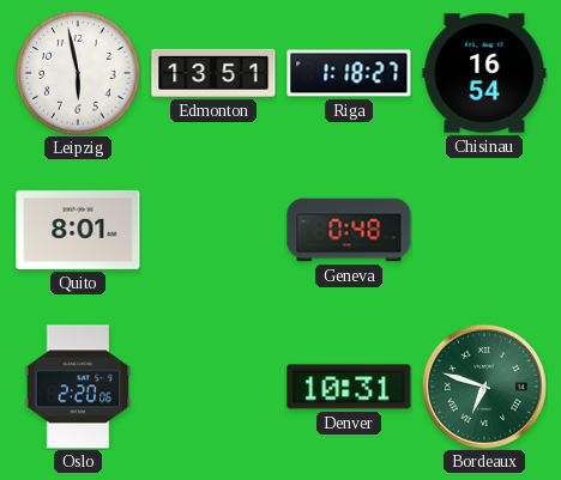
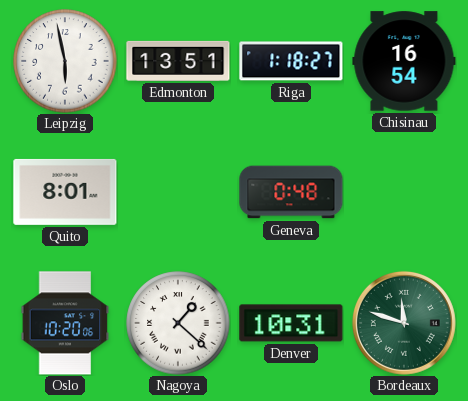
Oslo: 2:20 -> 10:20
Nagoya: none -> 1:22
Bordeaux: 6:48 -> 11:48
